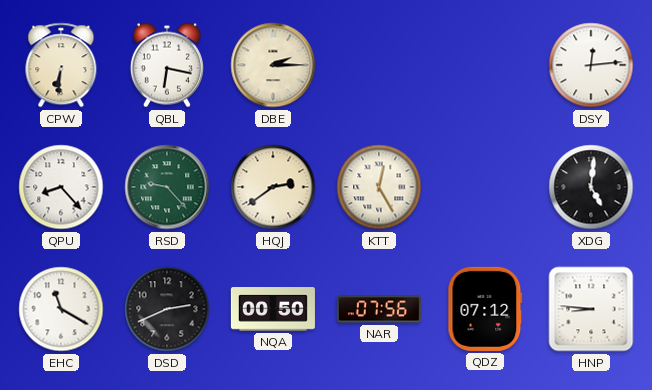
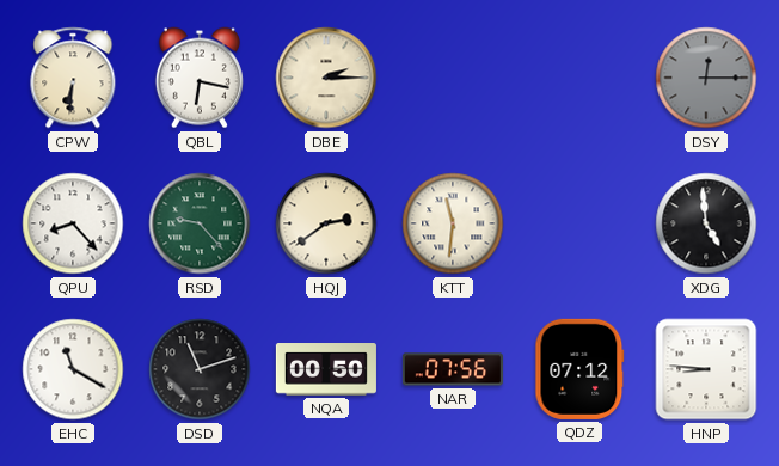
DSY: 12:14 -> 12:15
DSY dial: white -> grey
KTT: 12:25 -> 11:31
XDG: 5:01 -> 4:59
DSD: 2:41 -> 11:12
